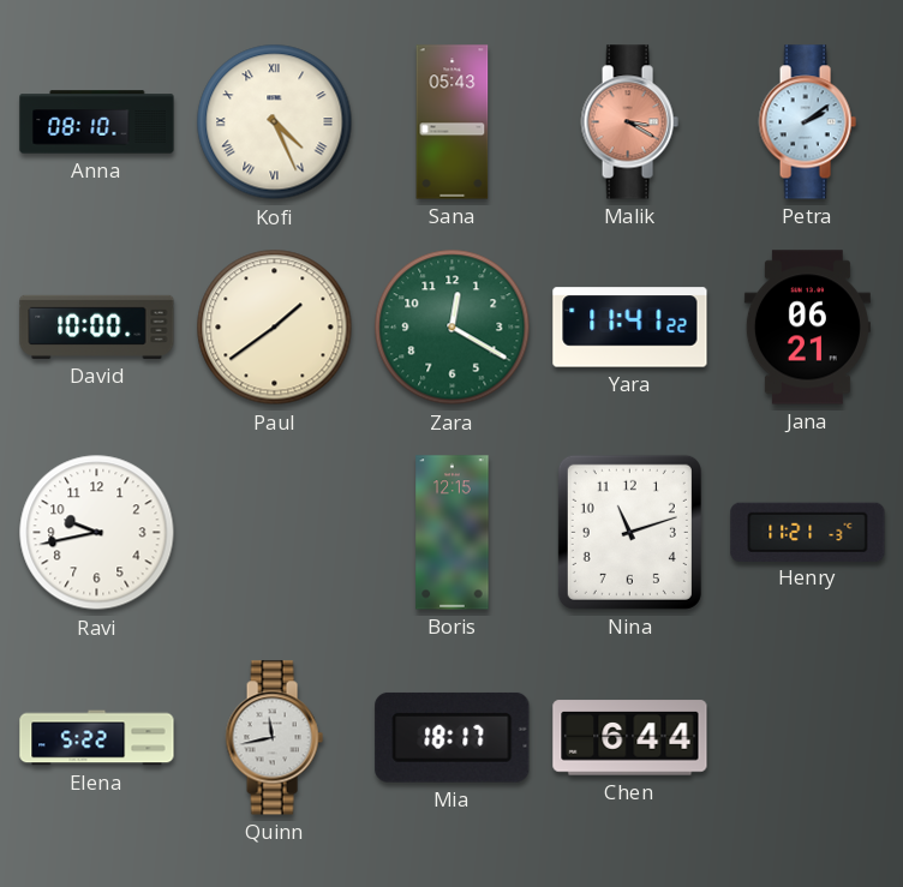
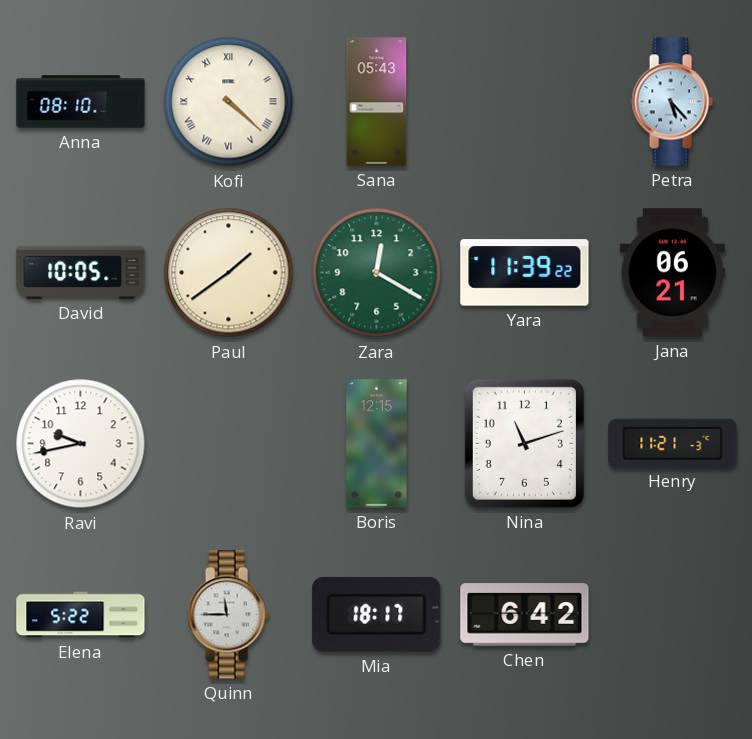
Kofi: 4:26 -> 4:22
Malik: 3:20 -> none
Petra: 2:09 -> 5:23
David: 10:00 -> 10:05
Yara: 11:41 -> 11:39
Quinn: 11:43 -> 11:45
Chen: 6:44 -> 6:42
